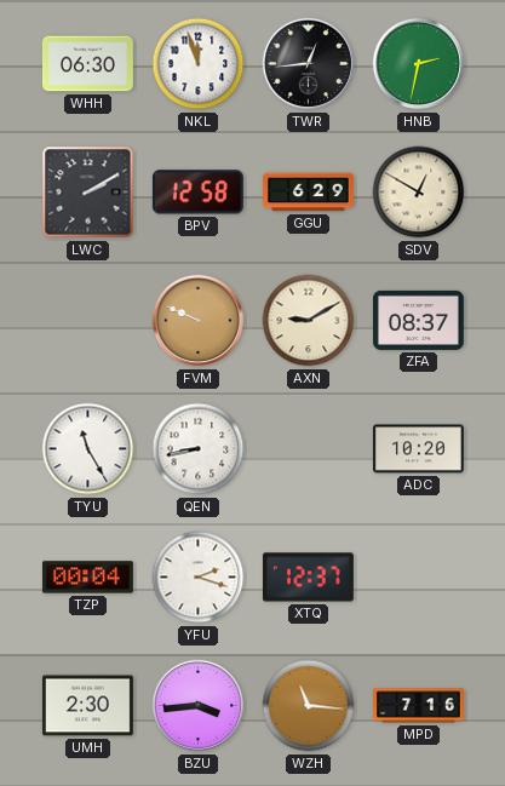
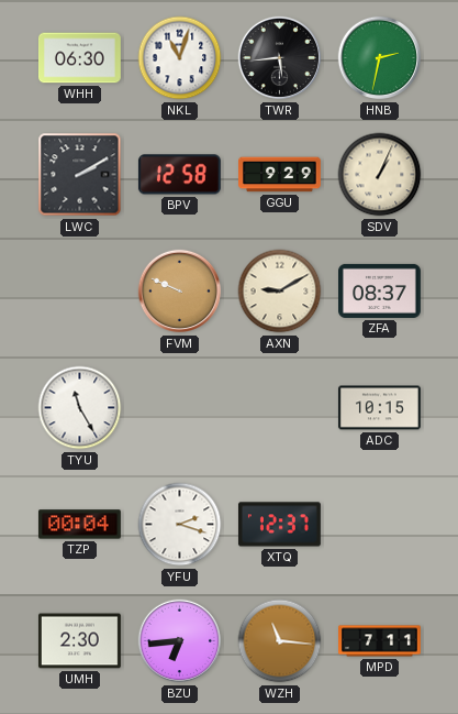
NKL: 11:57 -> 11:03
TWR: 12:44 -> 5:44
GGU: 6:29 -> 9:29
SDV: 12:50 -> 1:04
QEN: 8:43 -> none
ADC: 10:20 -> 10:15
BZU: 3:44 -> 6:44
MPD: 7:16 -> 7:11
